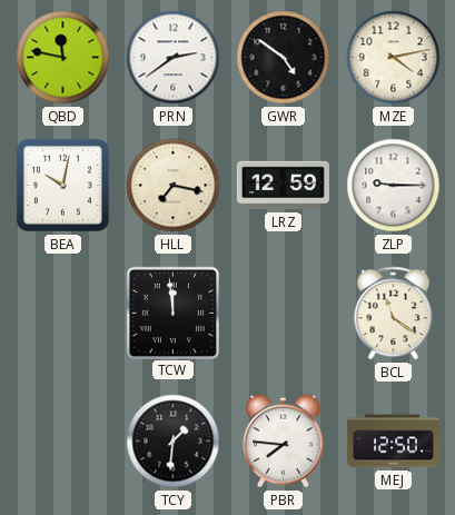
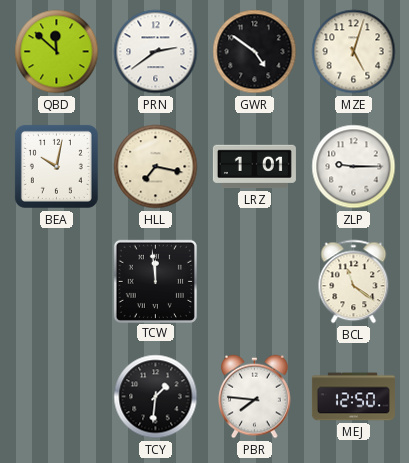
QBD: 11:47 -> 11:52
MZE: 4:13 -> 5:03
LRZ: 12:59 -> 1:01
